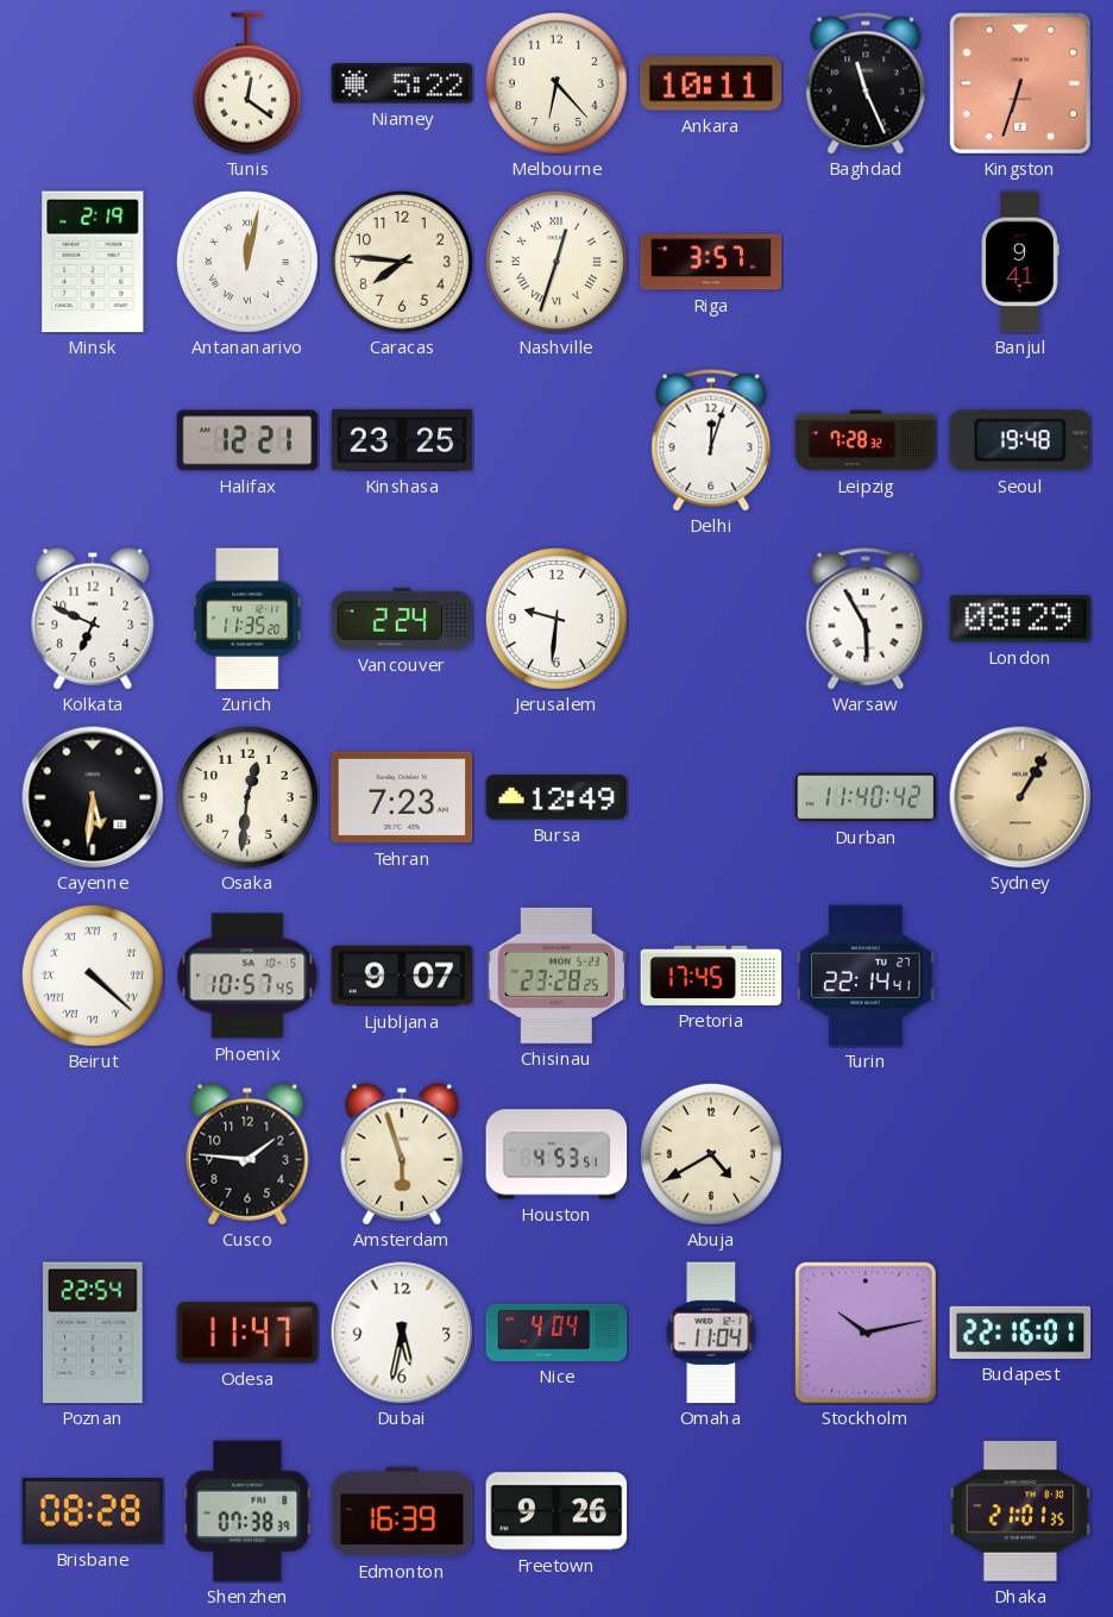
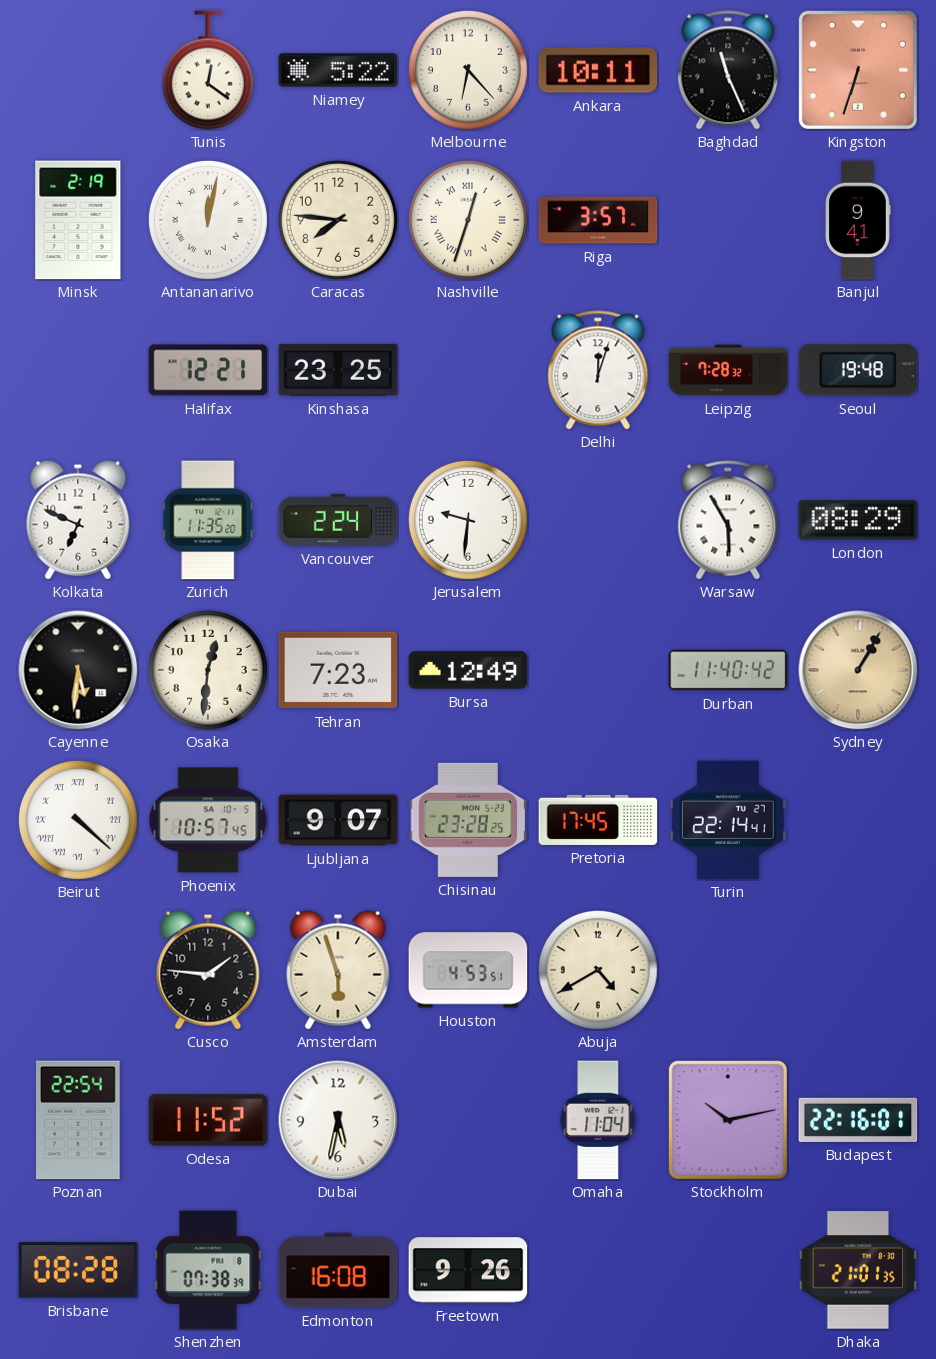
Odesa: 11:47 -> 11:52
Nice: 4:04 -> none
Edmonton: 16:39 -> 16:08
